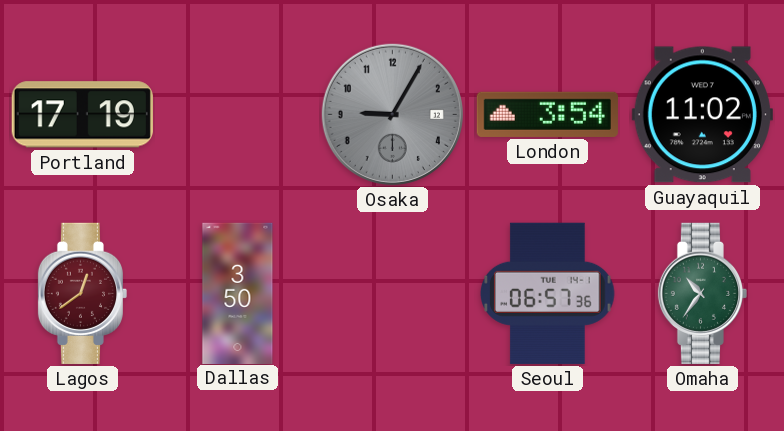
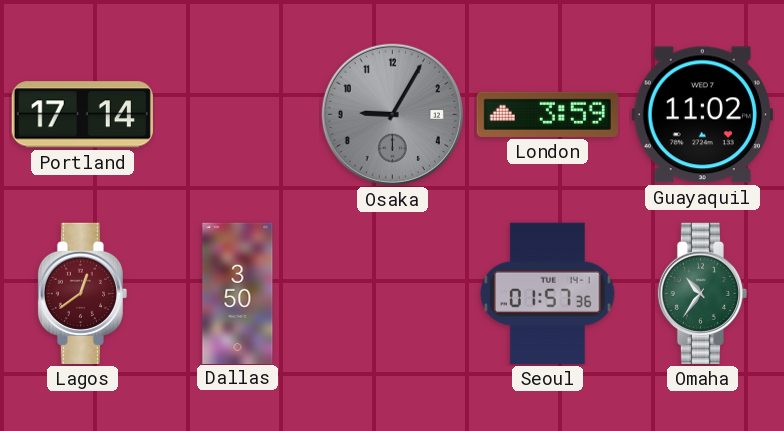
Portland: 17:19 -> 17:14
London: 3:54 -> 3:59
Seoul: 06:57 -> 01:57
